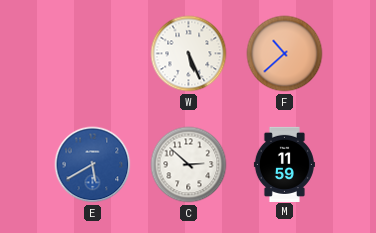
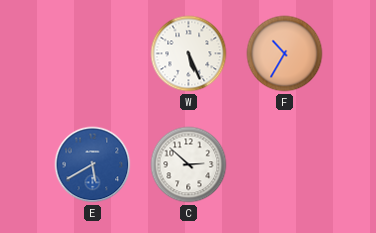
F: 10:38 -> 10:35
M: 11:59 -> none
